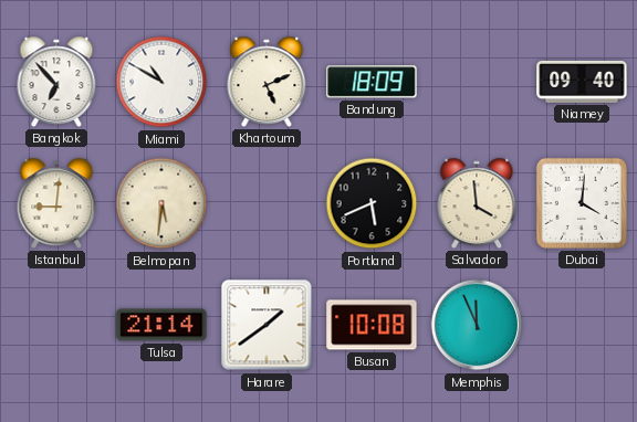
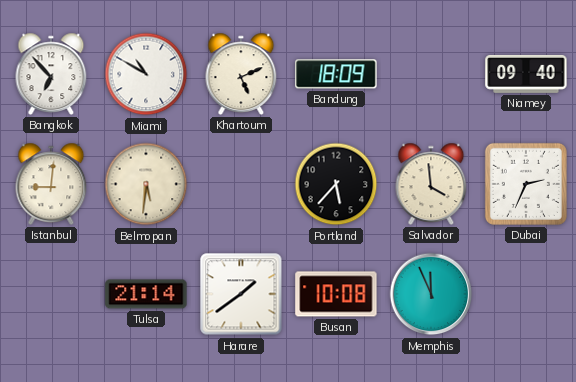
Portland: 5:41 -> 5:37
Dubai: 4:01 -> 2:34
